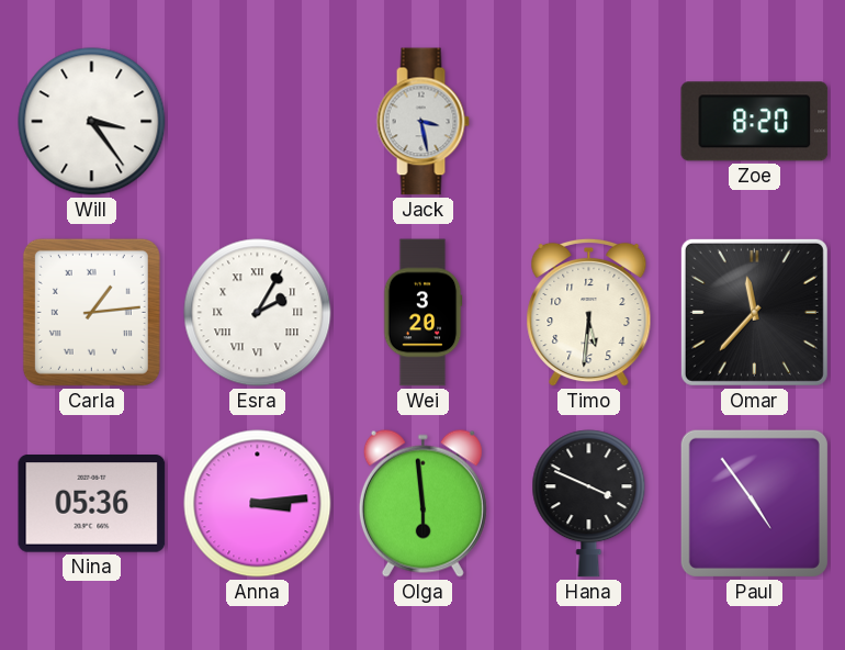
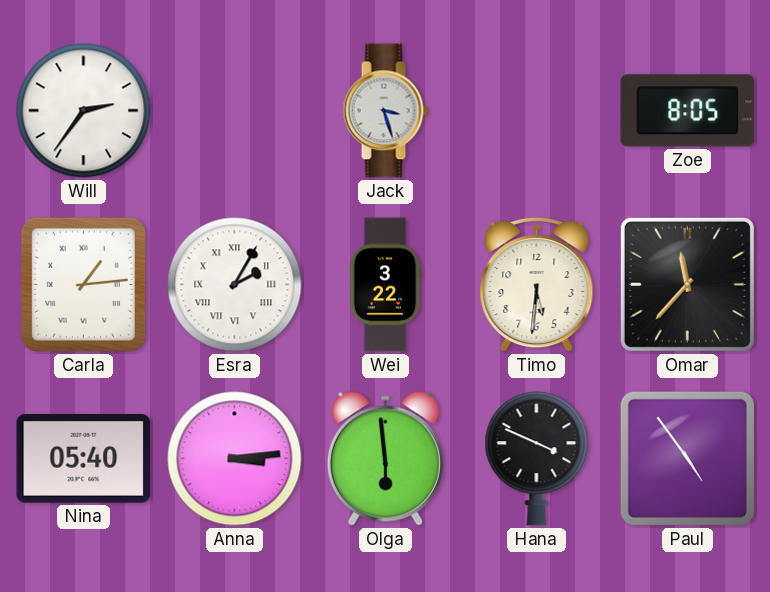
Will: 3:24 -> 2:36
Jack: 3:28 -> 3:27
Zoe: 8:20 -> 8:05
Wei: 3:20 -> 3:22
Nina: 05:36 -> 05:40
